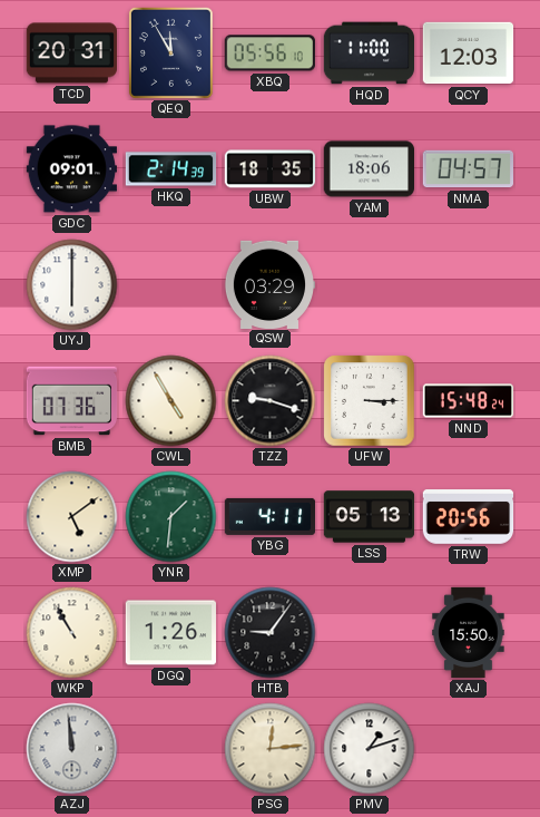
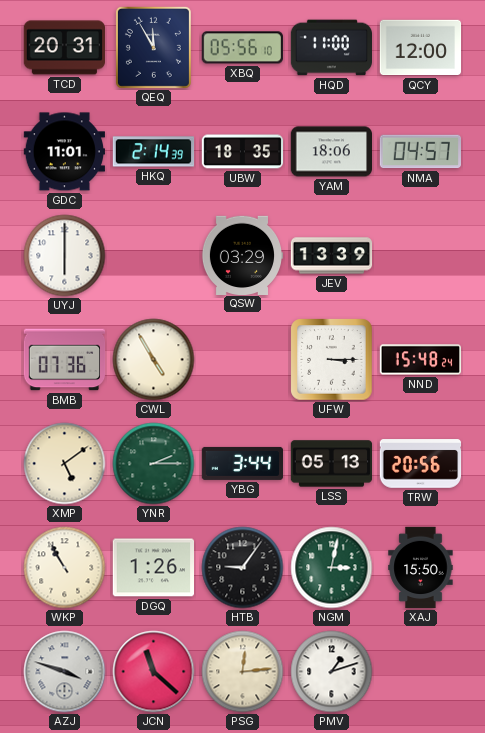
QCY: 12:03 -> 12:00
GDC: 09:01 -> 11:01
JEV: none -> 13:39
TZZ: 9:18 -> none
YNR: 1:31 -> 2:15
YBG: 4:11 -> 3:44
NGM: none -> 3:02
AZJ: 11:59 -> 3:48
JCN: none -> 11:22
